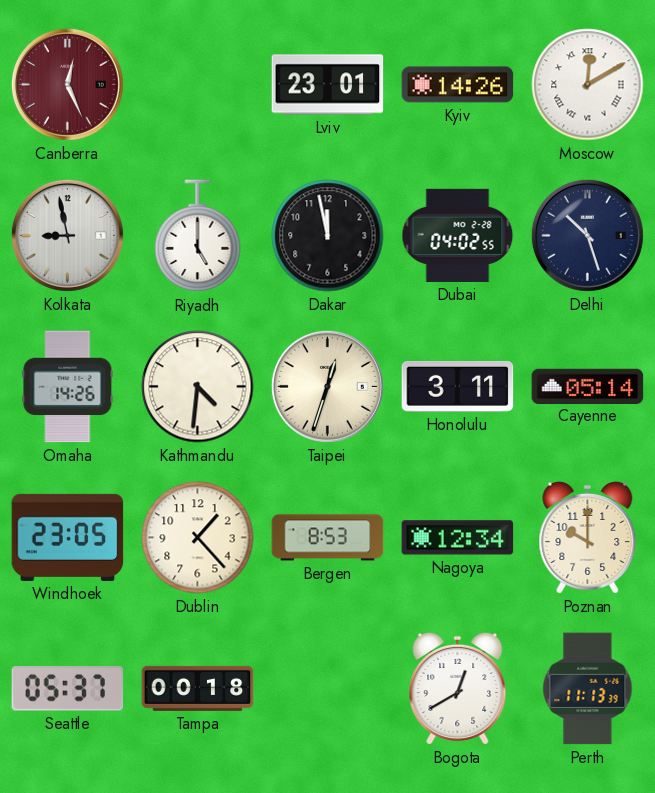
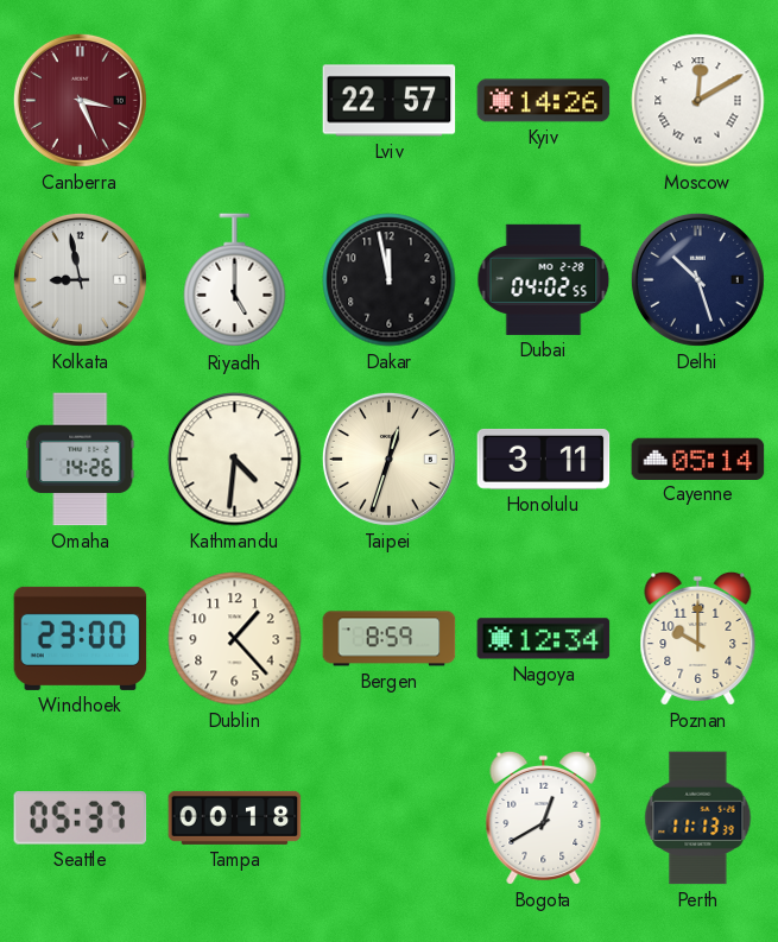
Canberra: 12:26 -> 3:26
Lviv: 23:01 -> 22:57
Windhoek: 23:05 -> 23:00
Bergen: 8:53 -> 8:59
